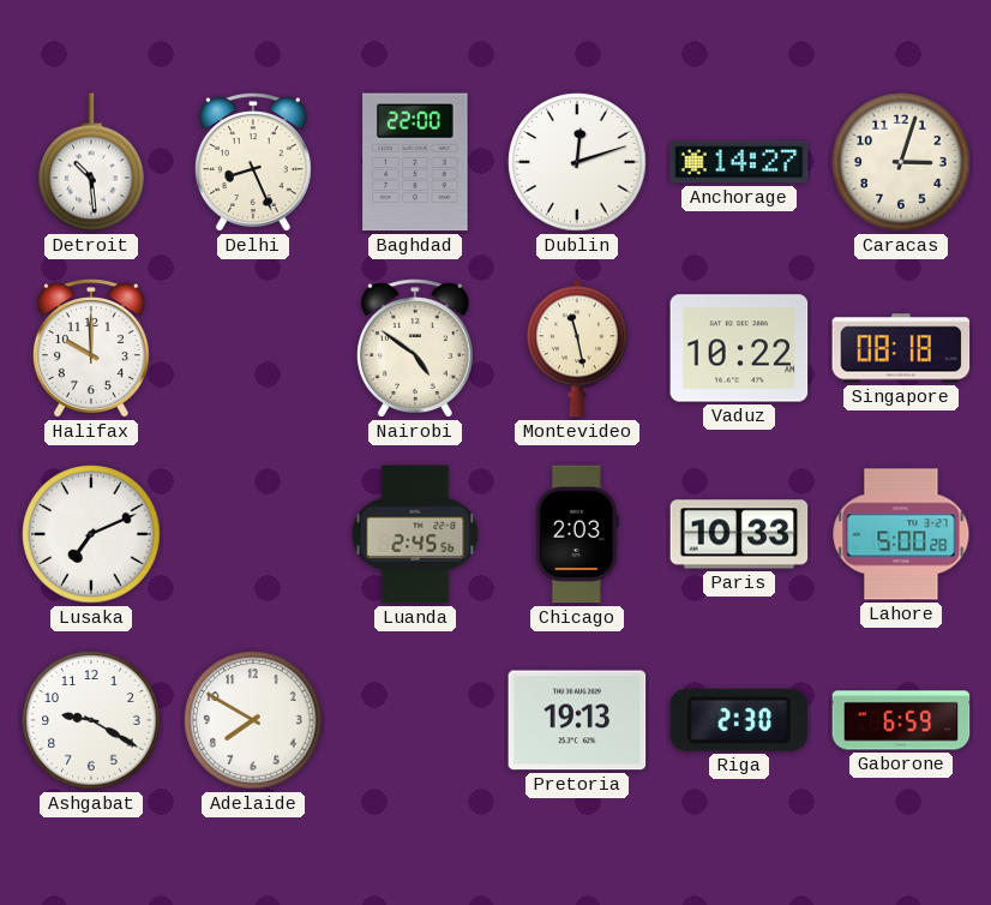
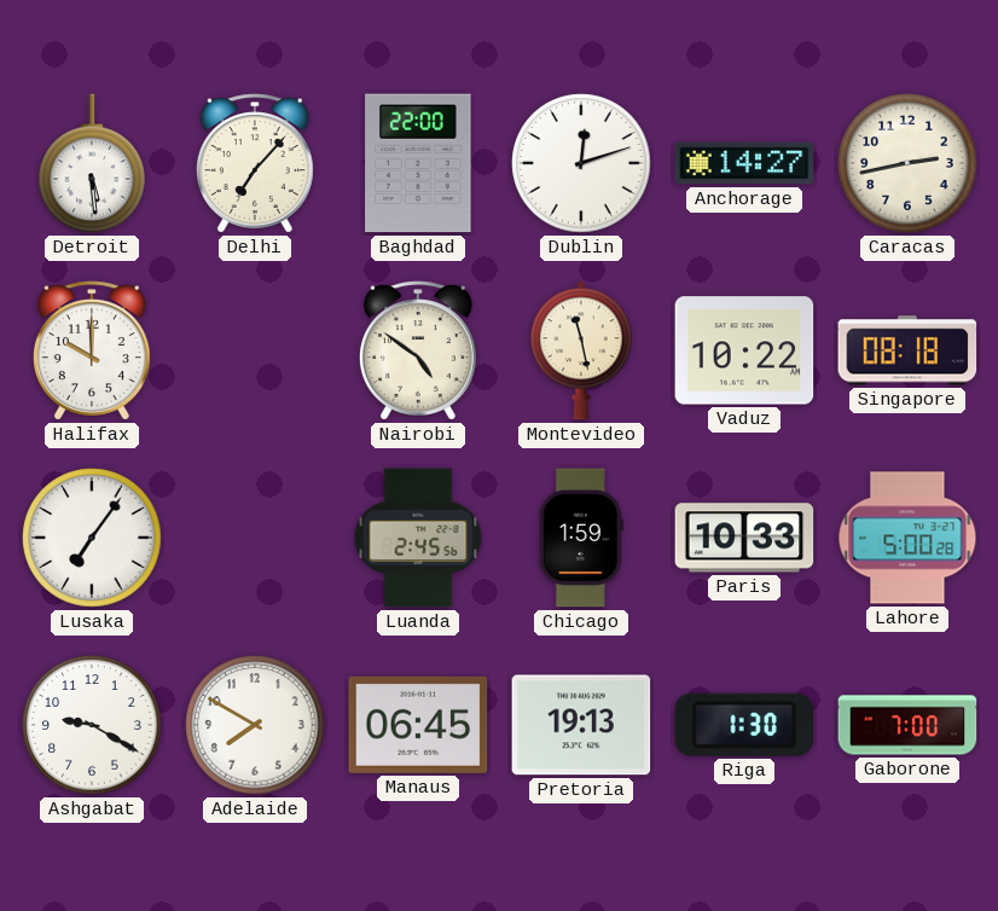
Detroit: 10:29 -> 5:29
Delhi: 8:26 -> 7:07
Caracas: 3:03 -> 2:43
Lusaka: 7:11 -> 7:06
Chicago: 2:03 -> 1:59
Manaus: none -> 06:45
Riga: 2:30 -> 1:30
Gaborone: 6:59 -> 7:00
